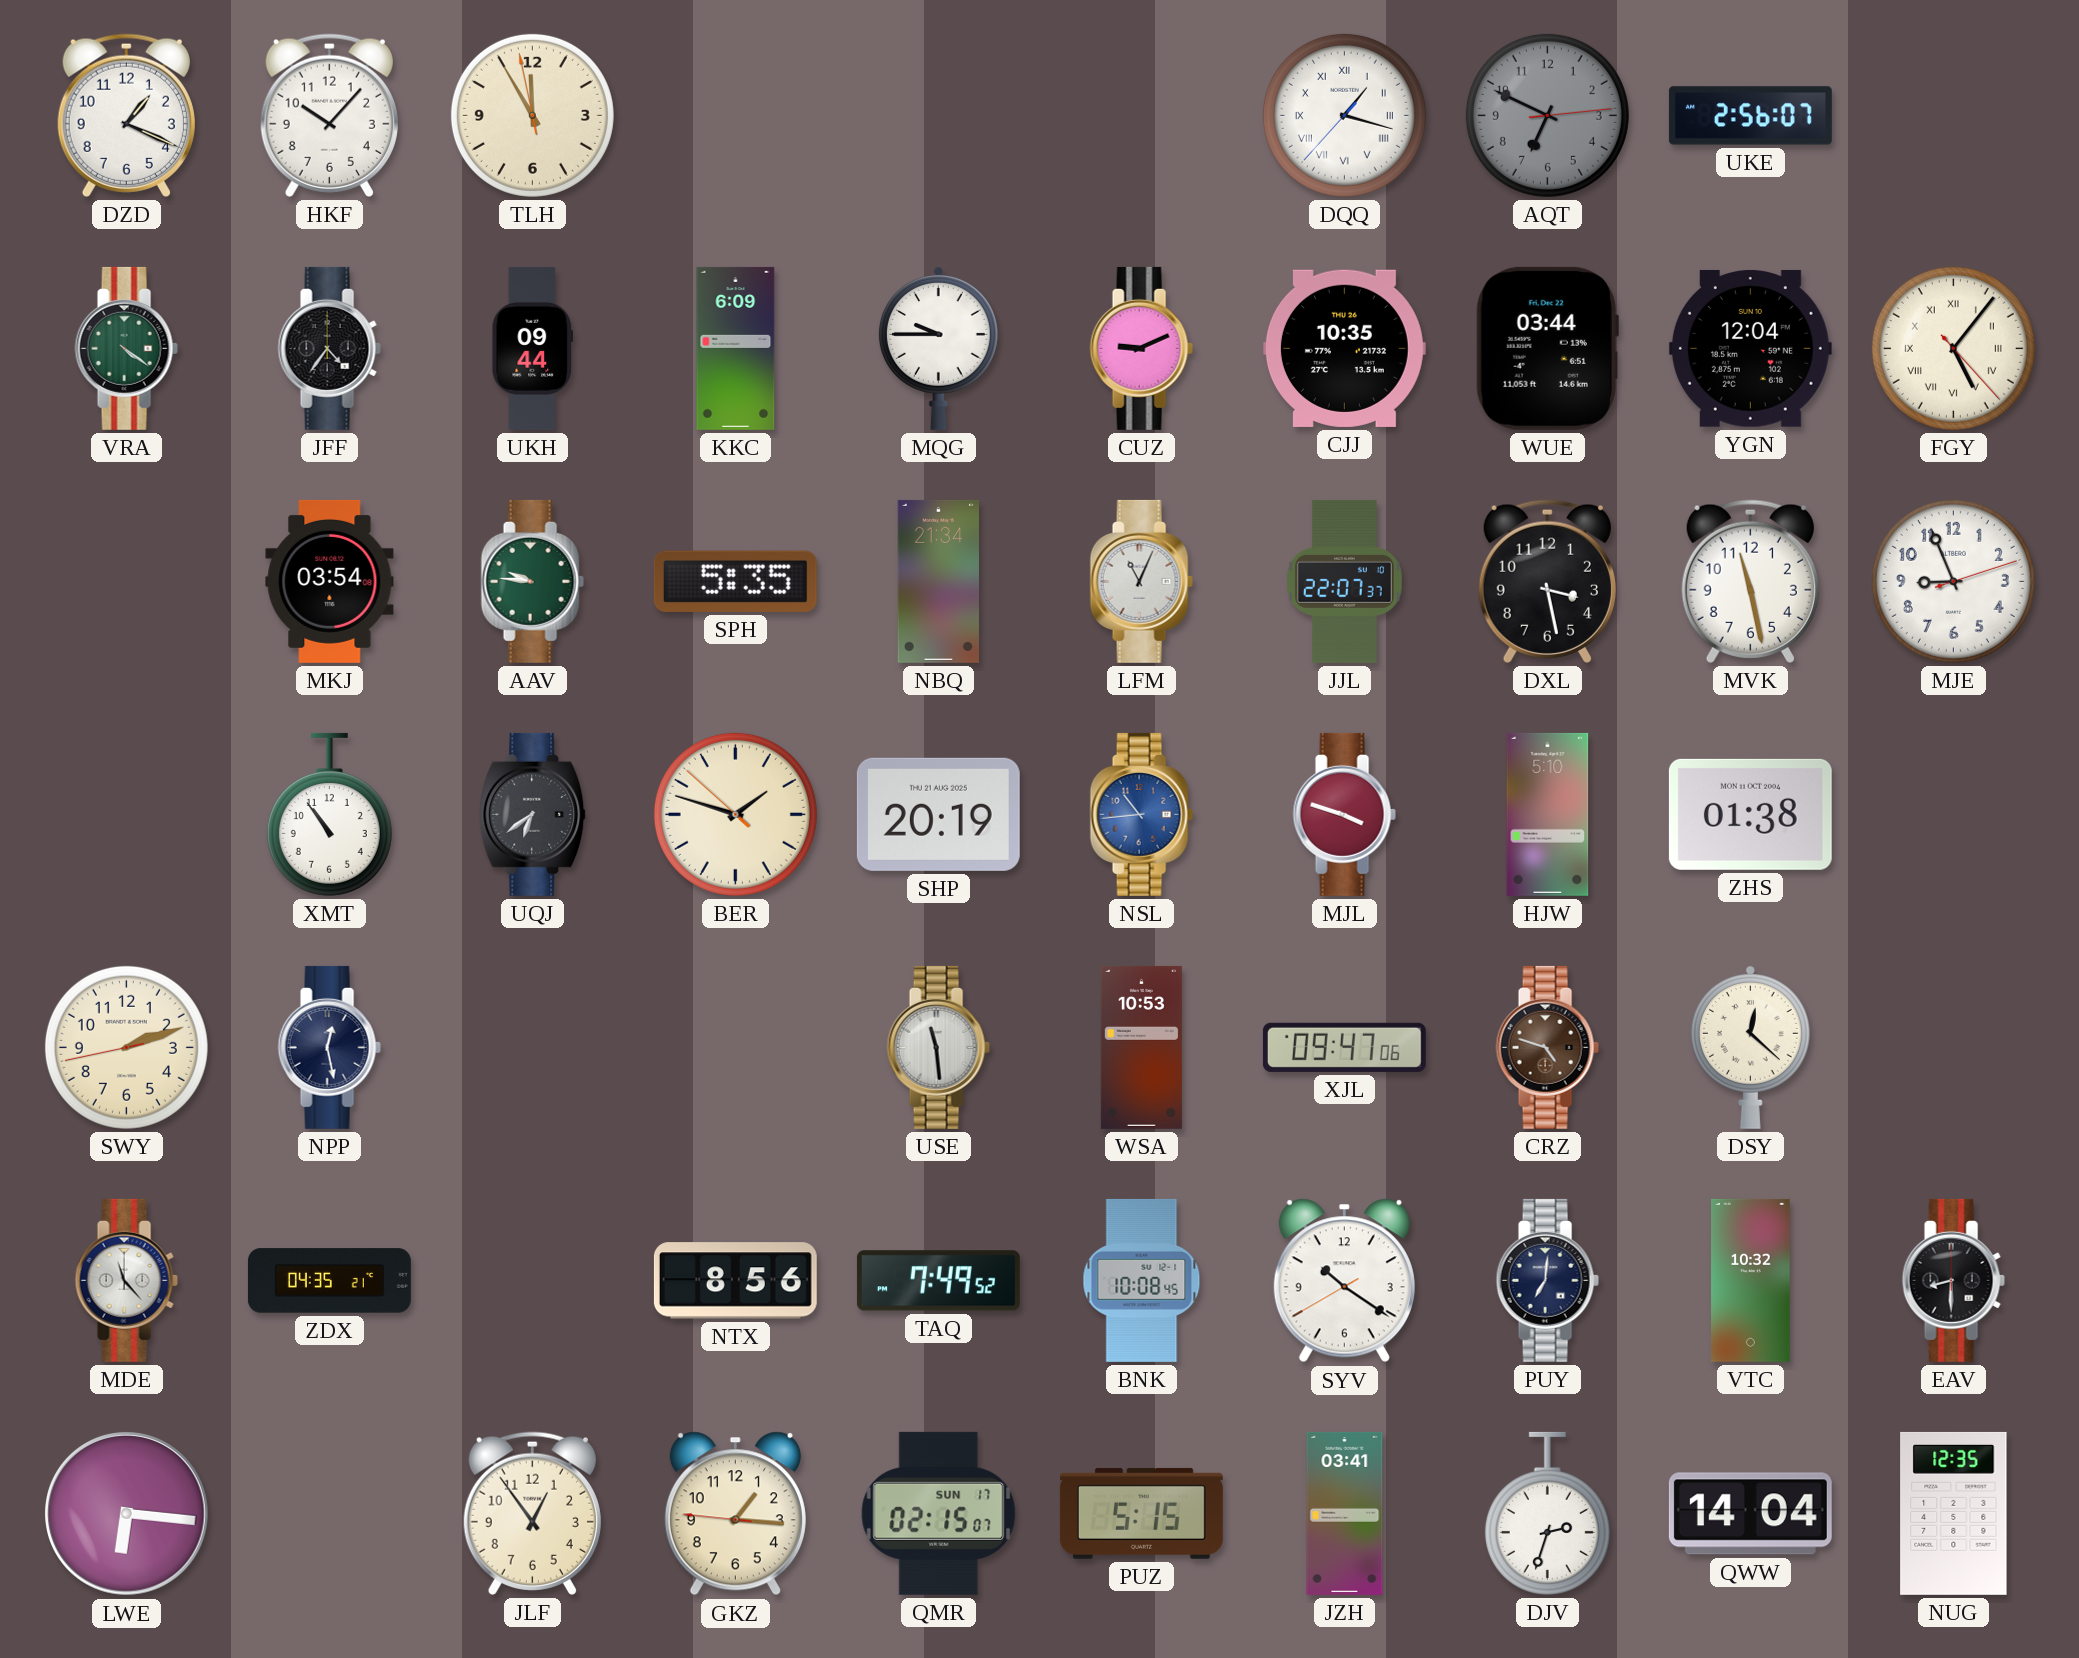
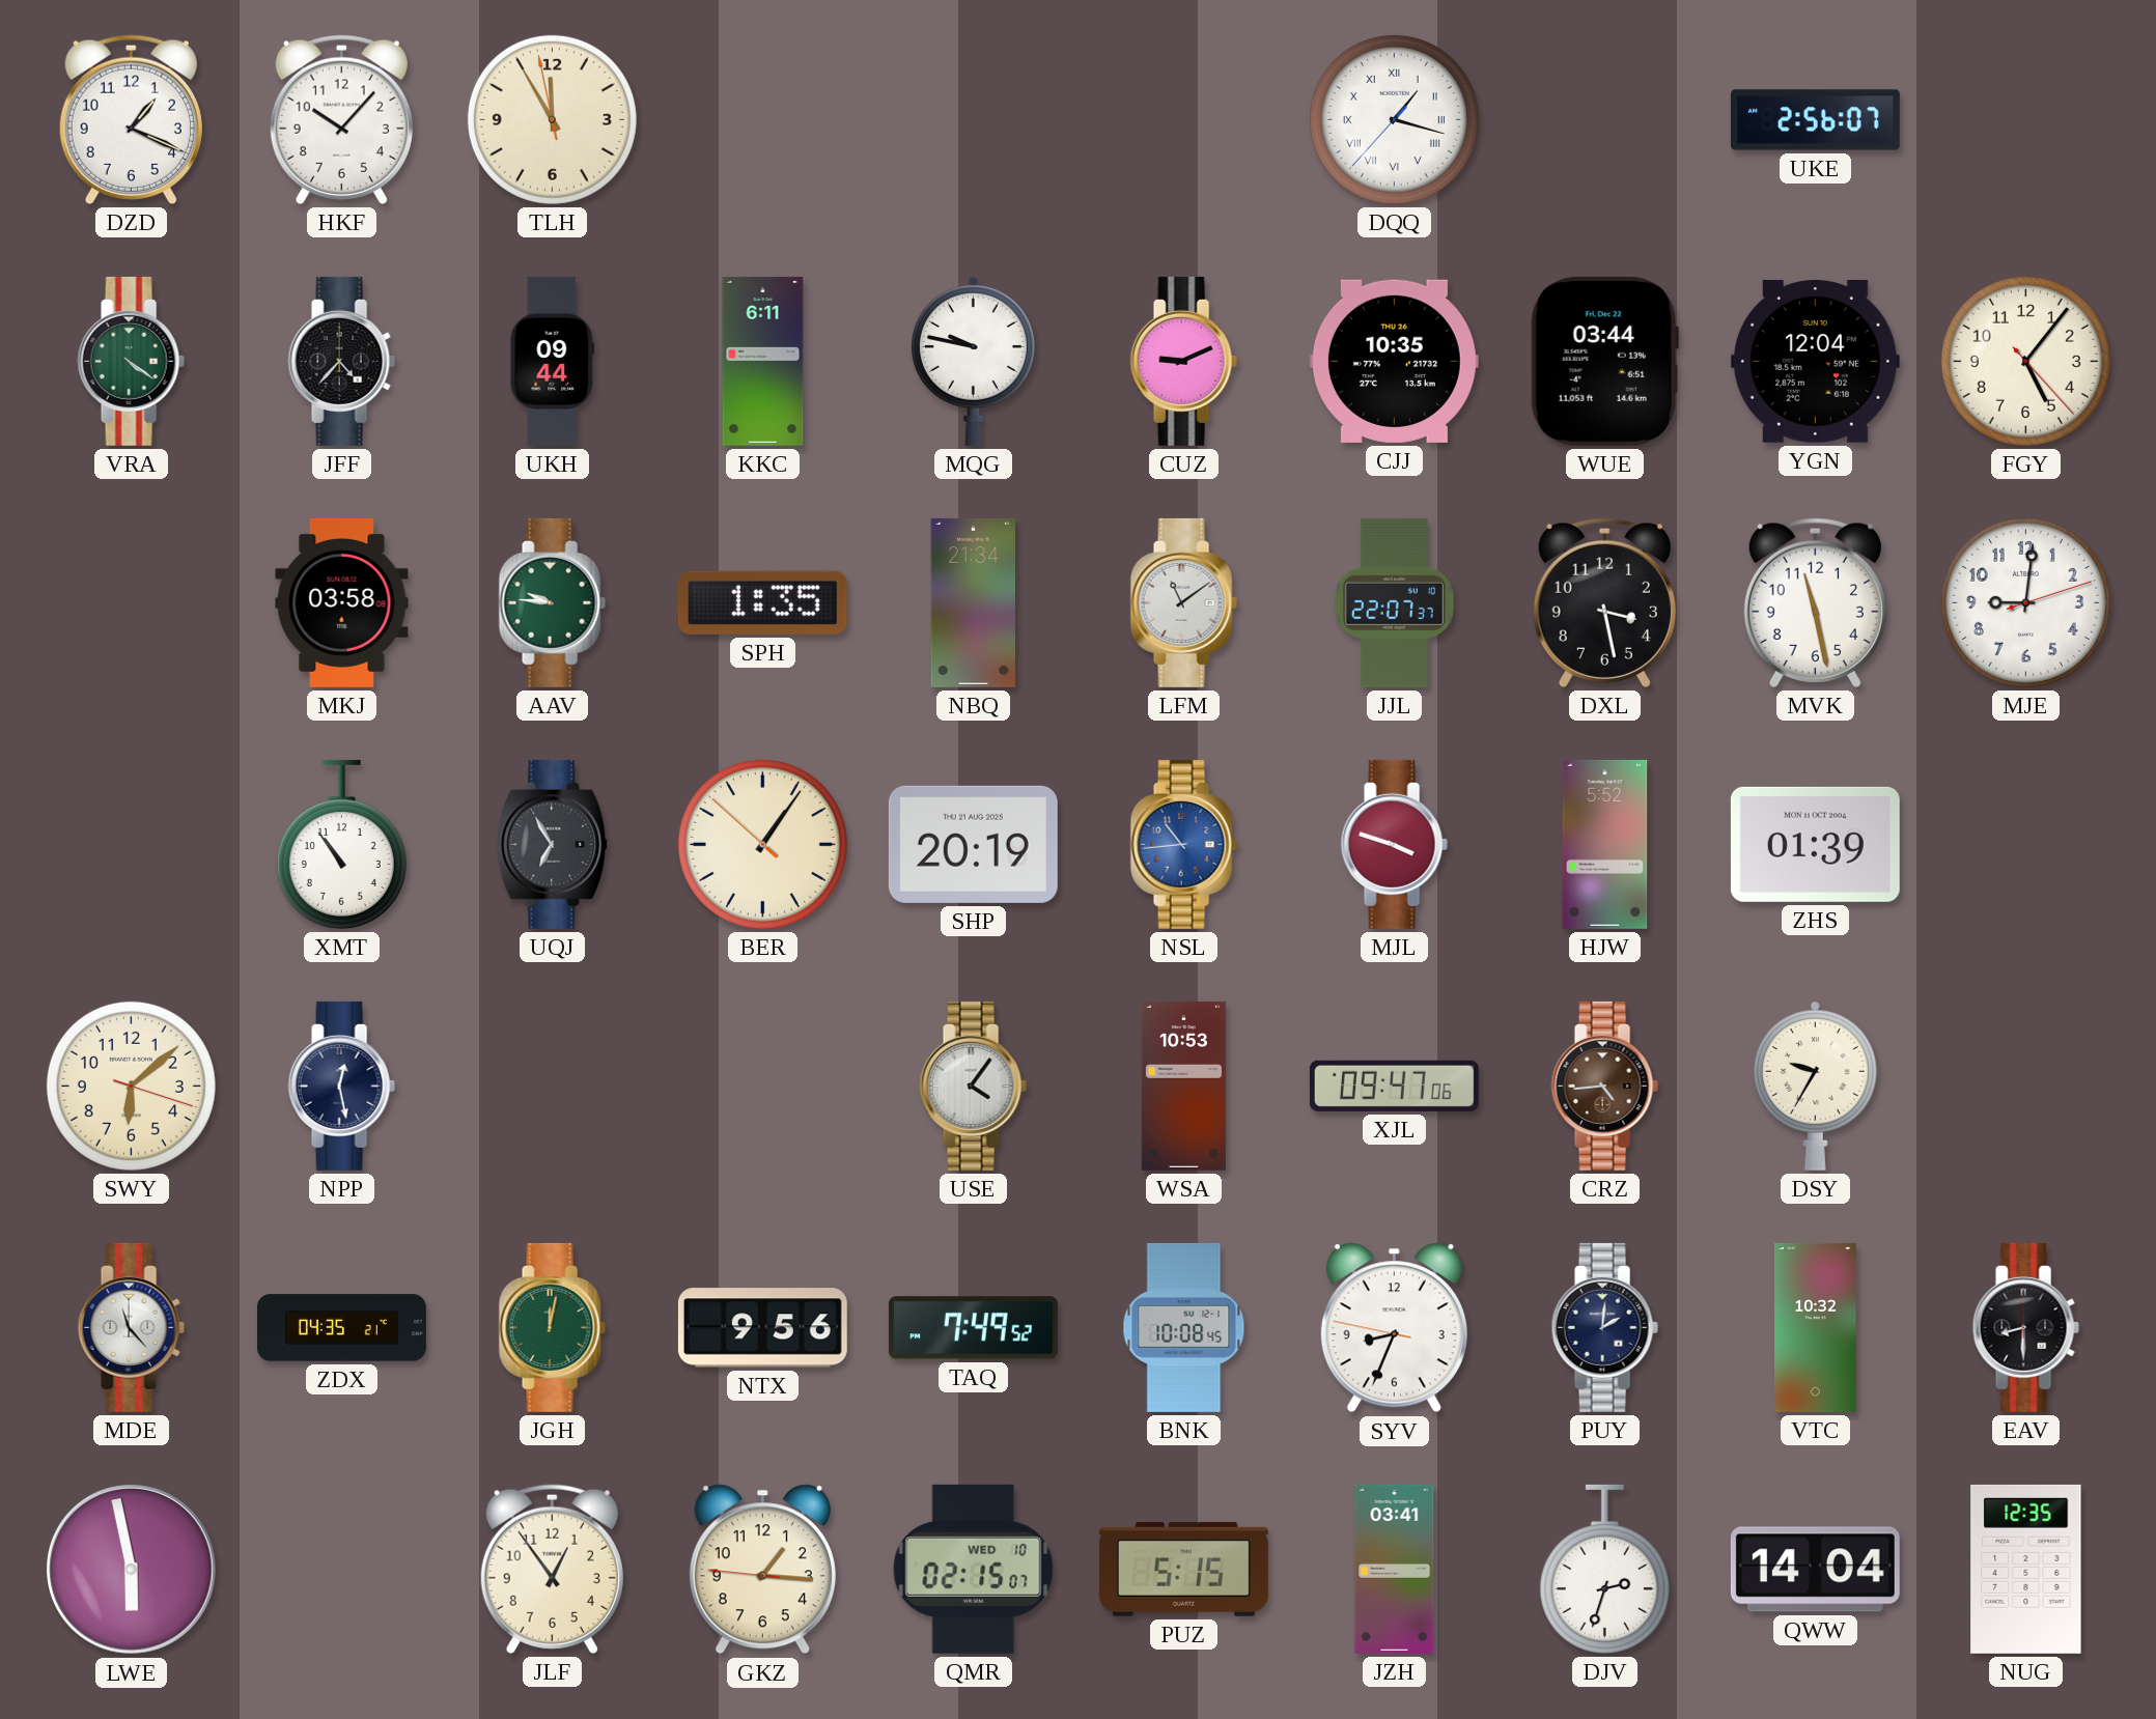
AQT: 6:49 -> none
JFF: 4:36 -> 4:37
KKC: 6:09 -> 6:11
MQG: 9:45 -> 9:47
FGY numerals: Roman -> Arabic
MKJ: 03:54 -> 03:58
SPH: 5:35 -> 1:35
LFM: 11:04 -> 11:09
MJE: 8:56 -> 9:01
UQJ: 6:39 -> 6:55
BER: 1:47 -> 1:05
HJW: 5:10 -> 5:52
ZHS: 01:38 -> 01:39
SWY: 2:11 -> 6:08
USE: 11:29 -> 4:06
CRZ: 4:48 -> 4:44
DSY: 12:22 -> 9:35
JGH: none -> 12:02
NTX: 8:56 -> 9:56
SYV: 10:20 -> 8:33
PUY: 7:01 -> 2:01
LWE: 6:16 -> 5:58
QMR date: SUN 17 -> WED 10
